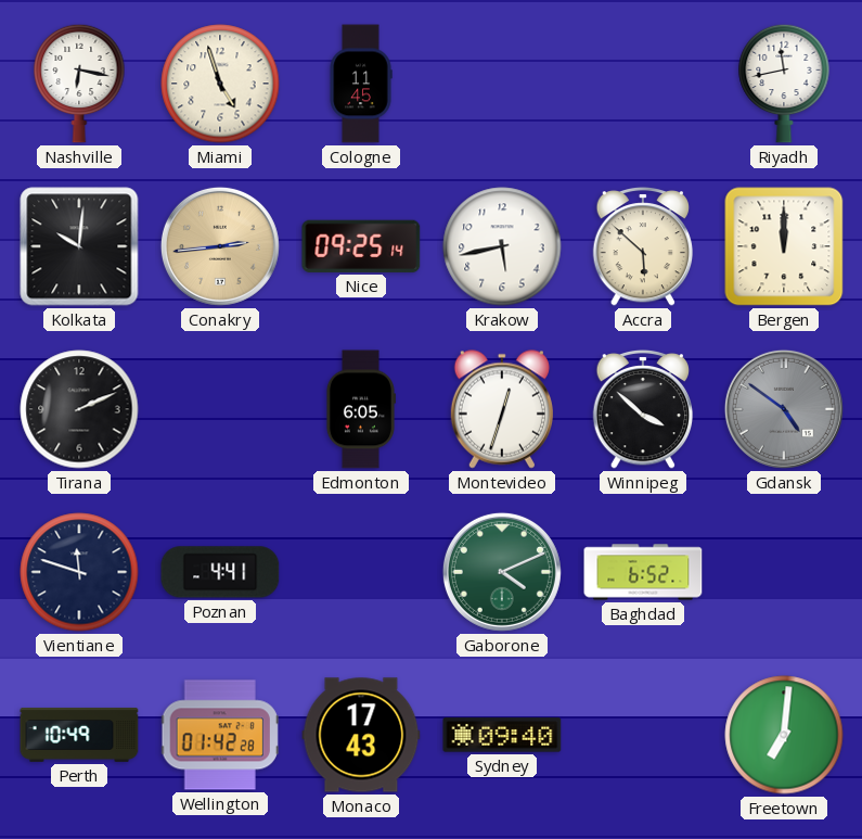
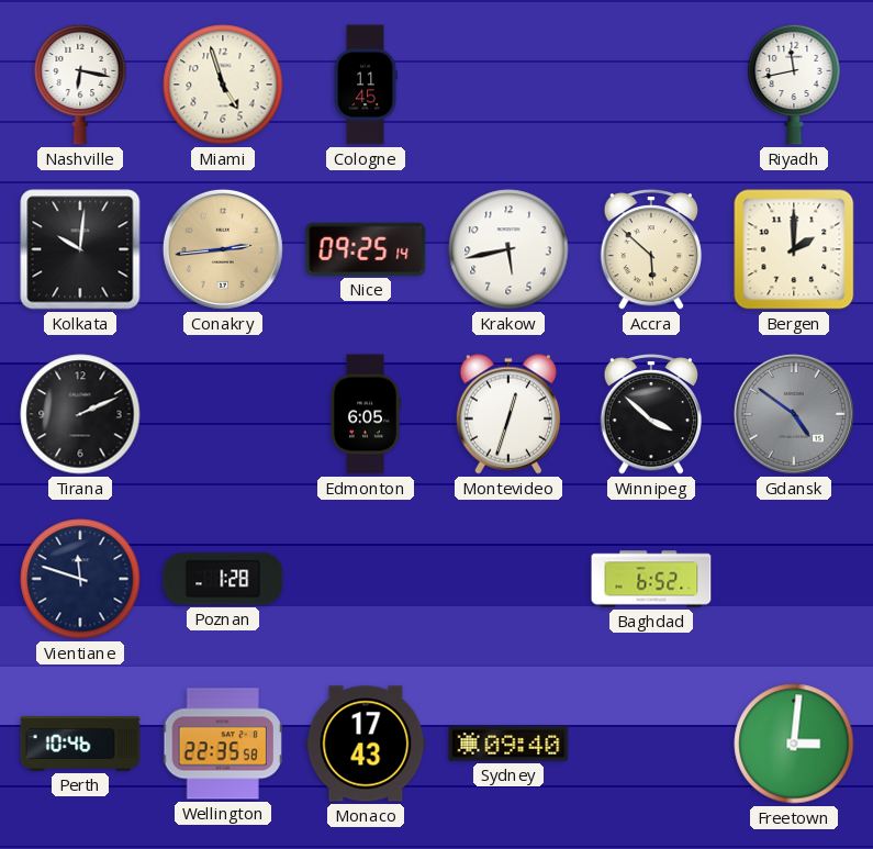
Bergen: 12:00 -> 2:00
Poznan: 4:41 -> 1:28
Gaborone: 4:11 -> none
Perth: 10:49 -> 10:46
Wellington: 01:42 -> 22:35
Freetown: 7:01 -> 3:01
